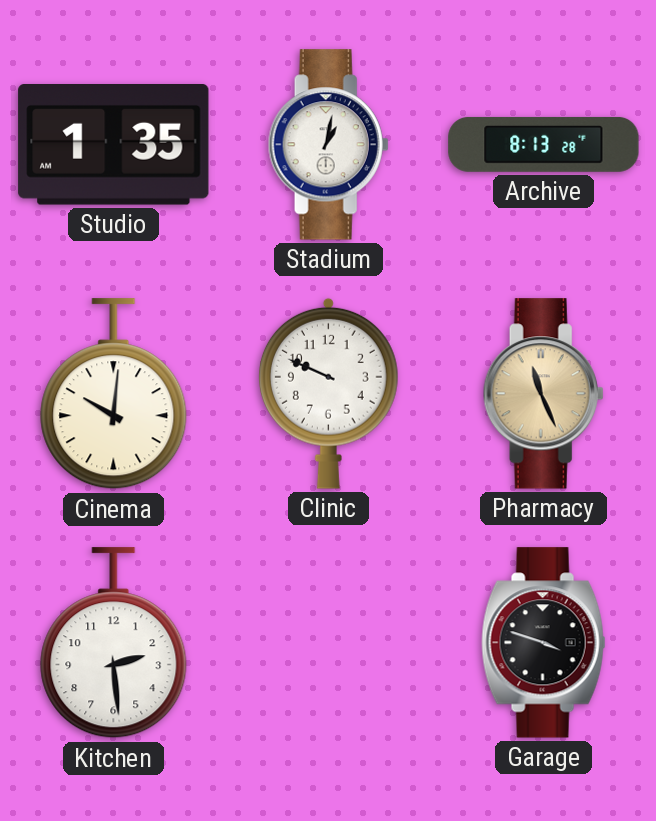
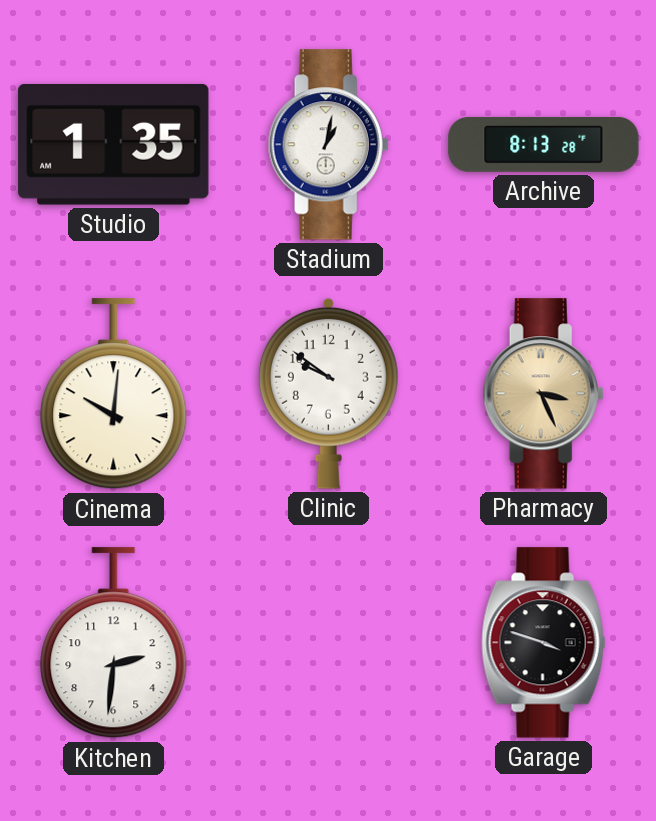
Clinic: 9:49 -> 9:51
Pharmacy: 11:26 -> 3:26
Kitchen: 2:29 -> 2:31
